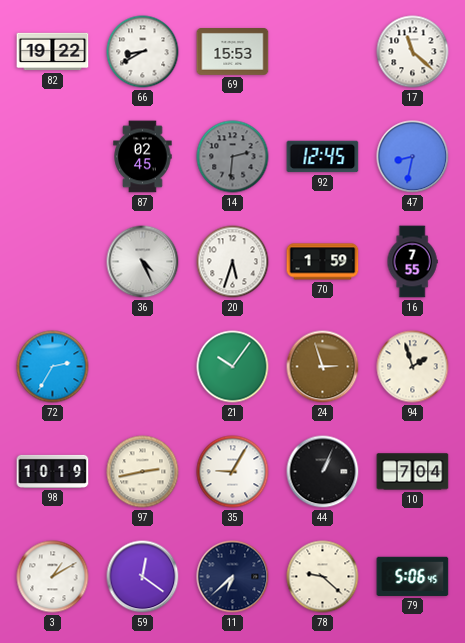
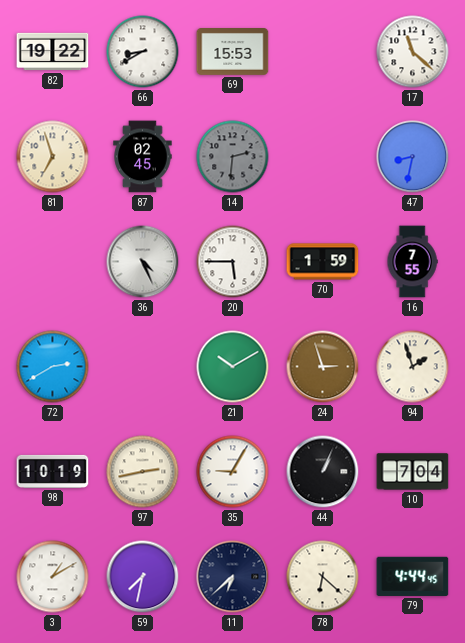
81: none -> 6:57
92: 12:45 -> none
20: 5:33 -> 5:45
72: 2:35 -> 2:40
21: 10:06 -> 10:10
59: 12:21 -> 7:32
78: 9:22 -> 6:22
79: 5:06 -> 4:44
